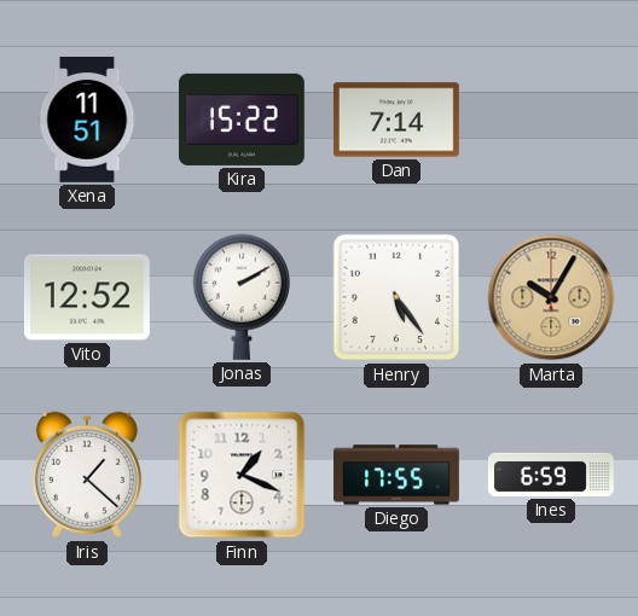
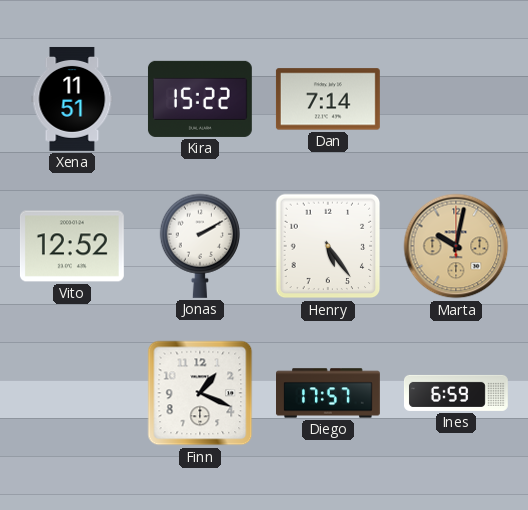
Marta: 10:05 -> 10:02
Iris: 1:22 -> none
Diego: 17:55 -> 17:57
